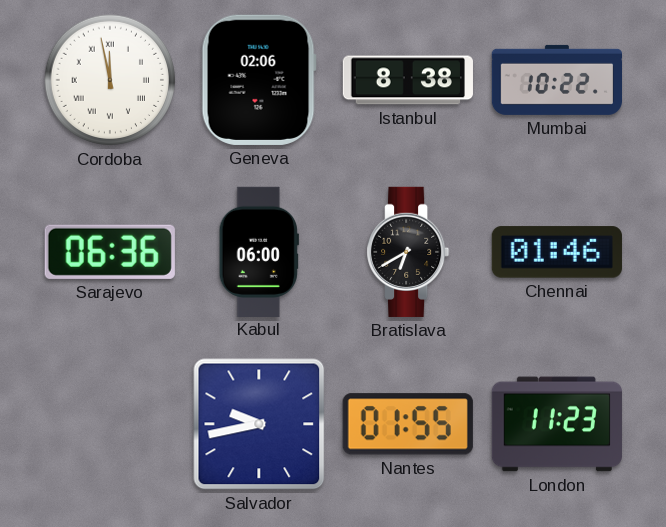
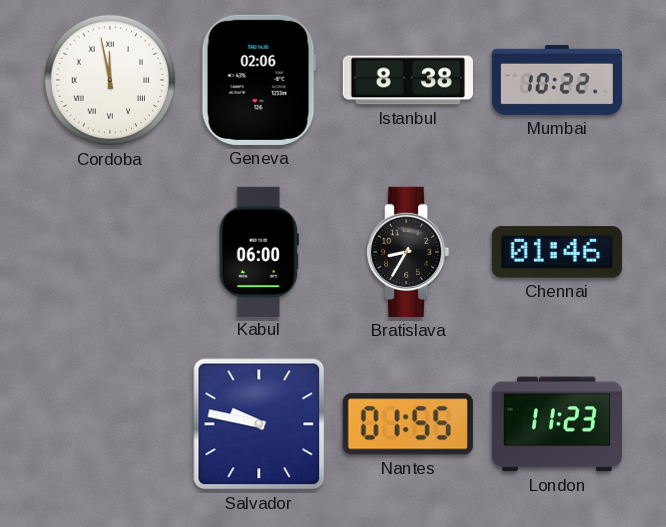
Sarajevo: 06:36 -> none
Bratislava: 6:40 -> 8:35
Salvador: 9:43 -> 9:47
